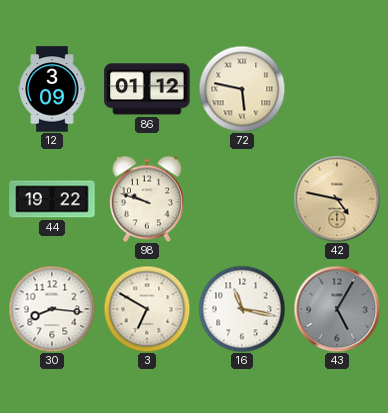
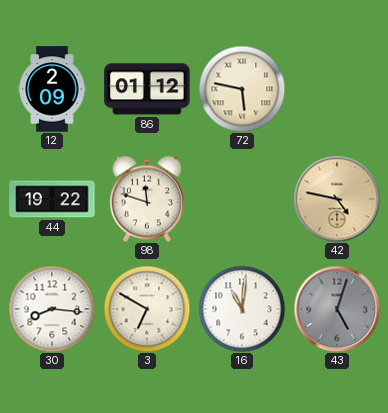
12: 3:09 -> 2:09
98: 9:48 -> 11:48
16: 11:17 -> 11:01
43: 5:05 -> 5:03
